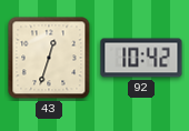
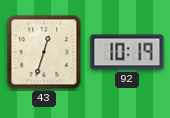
92: 10:42 -> 10:19
